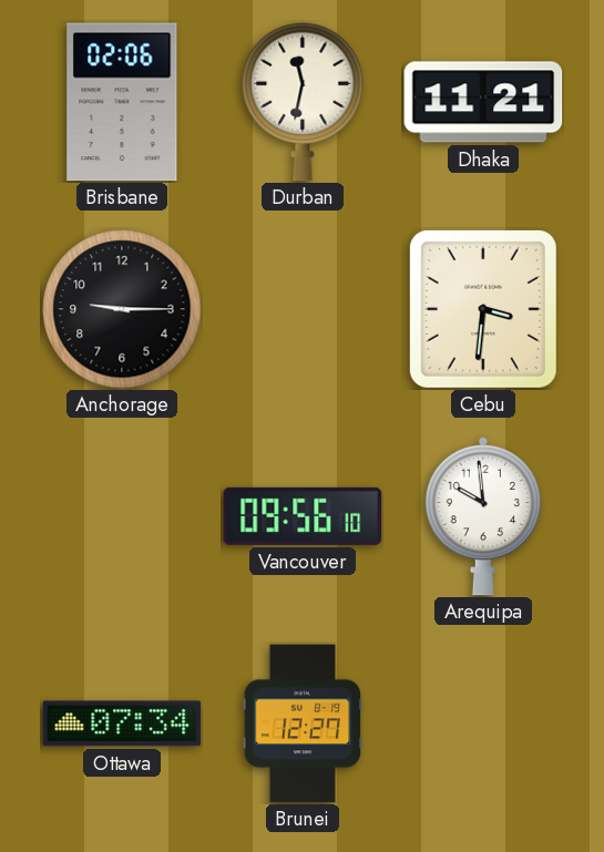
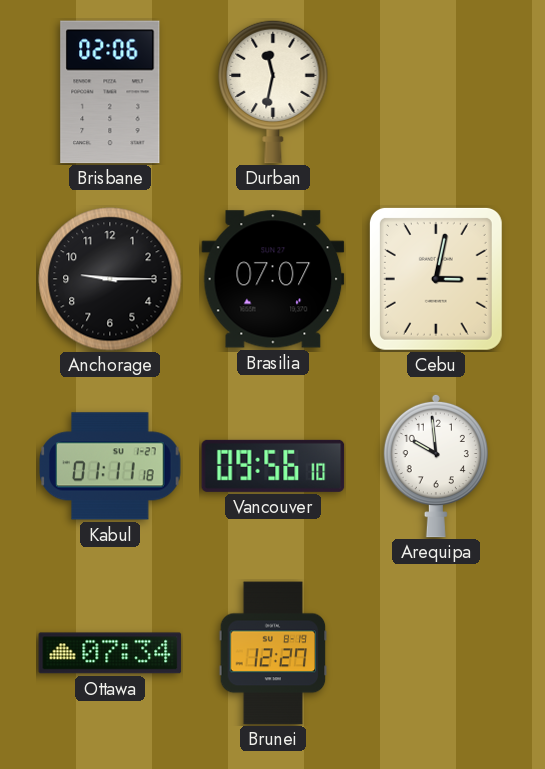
Dhaka: 11:21 -> none
Brasilia: none -> 07:07
Cebu: 3:31 -> 3:02
Kabul: none -> 01:11
